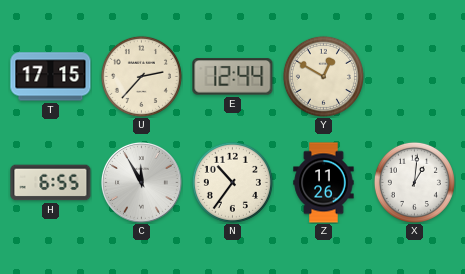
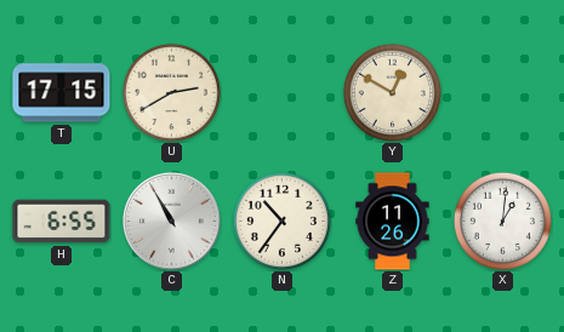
U: 2:37 -> 2:40
E: 12:44 -> none
C: 11:55 -> 10:55
